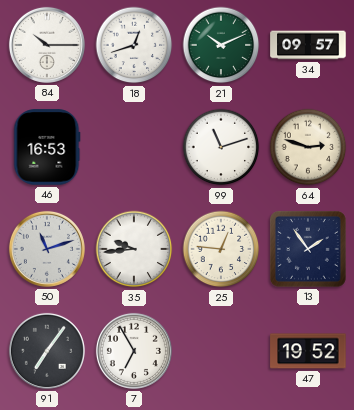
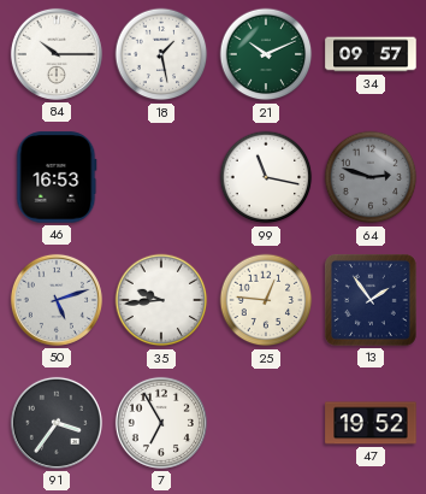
18: 12:42 -> 1:28
99: 11:12 -> 11:17
64 dial: cream -> grey
50: 11:12 -> 5:12
91: 7:06 -> 3:36
